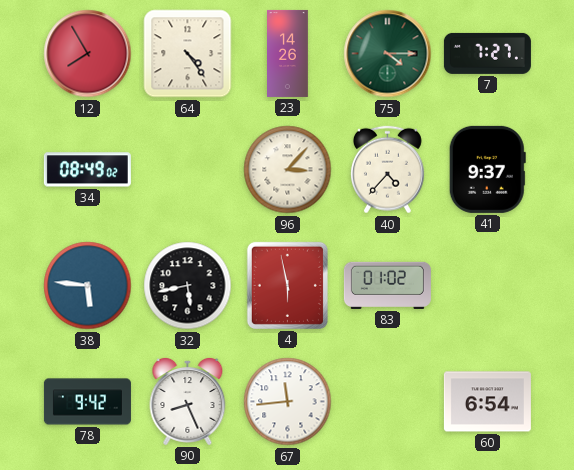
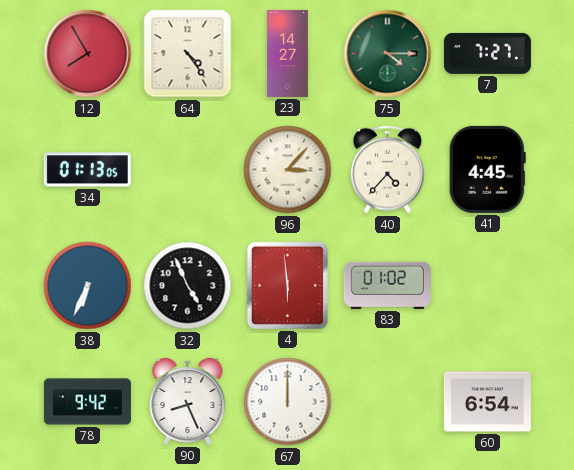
23: 14:26 -> 14:27
34: 08:49 -> 01:13
41: 9:37 -> 4:45
38: 5:46 -> 6:34
32: 5:43 -> 4:56
4: 5:58 -> 5:59
67: 11:44 -> 12:00
